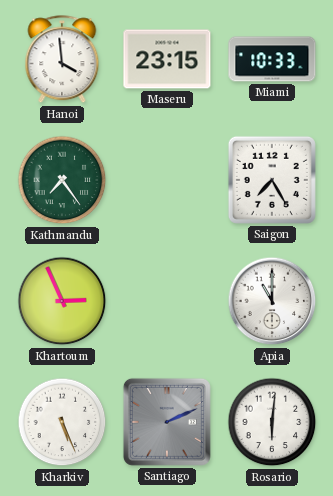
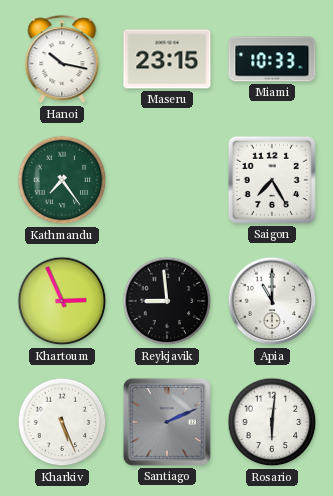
Hanoi: 3:59 -> 10:17
Reykjavik: none -> 8:59
